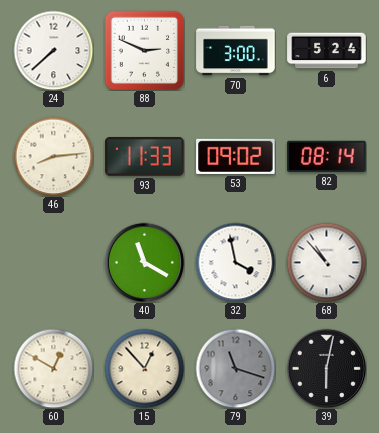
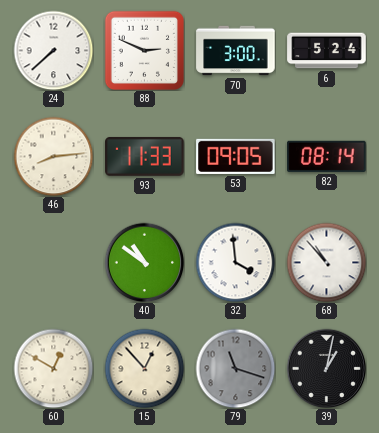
53: 09:02 -> 09:05
40: 11:20 -> 10:51
32: 3:58 -> 3:59
39: 6:02 -> 1:02
